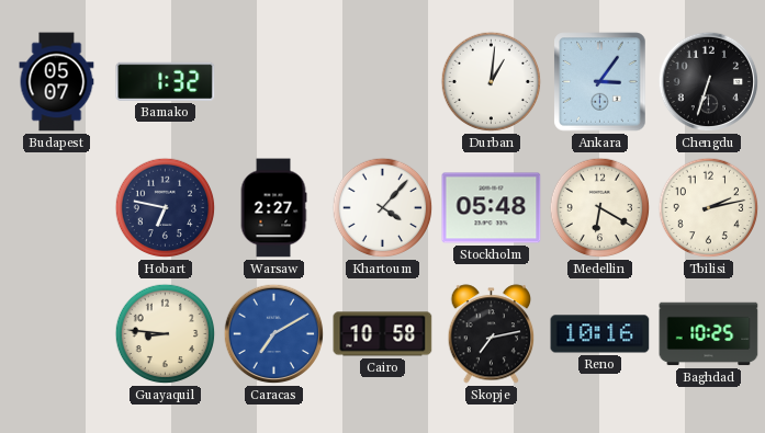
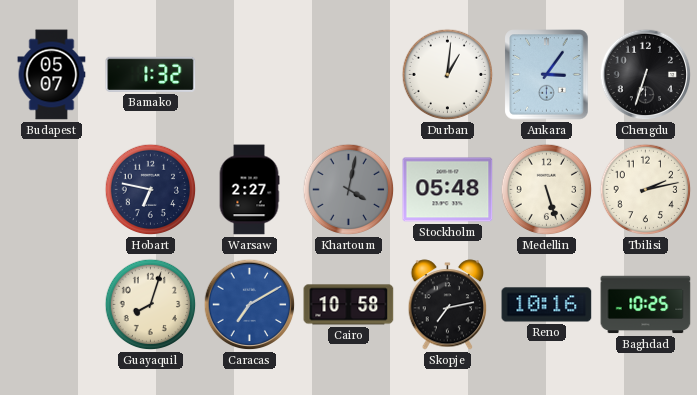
Khartoum: 4:07 -> 4:02
Khartoum dial: white -> grey
Medellin: 6:20 -> 5:27
Guayaquil: 8:46 -> 8:03
